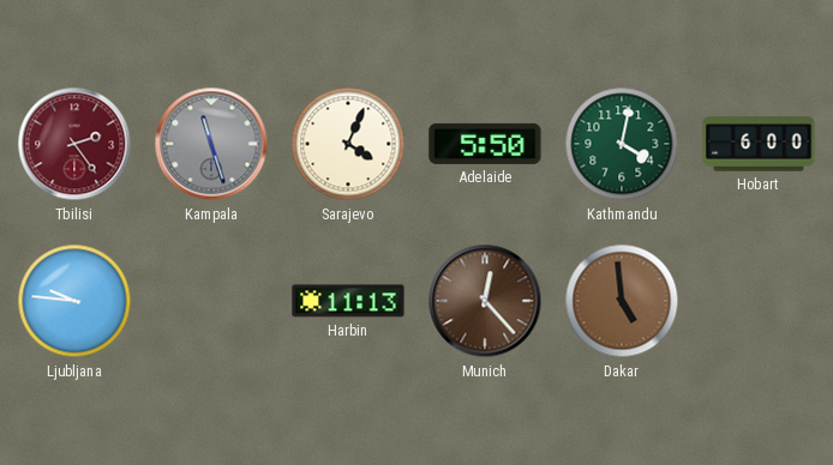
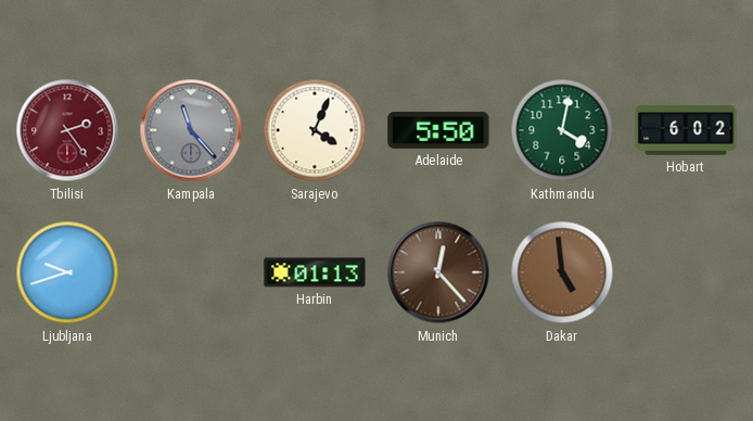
Kampala: 11:27 -> 11:23
Hobart: 6:00 -> 6:02
Ljubljana: 9:46 -> 9:42
Harbin: 11:13 -> 01:13
